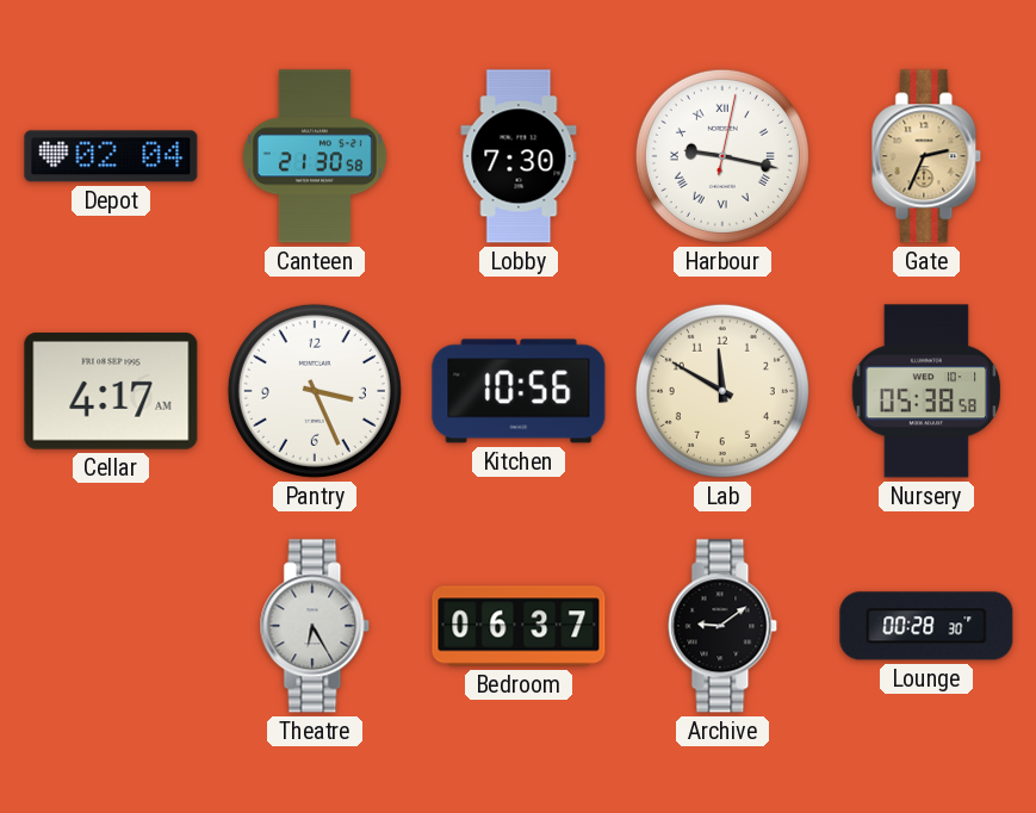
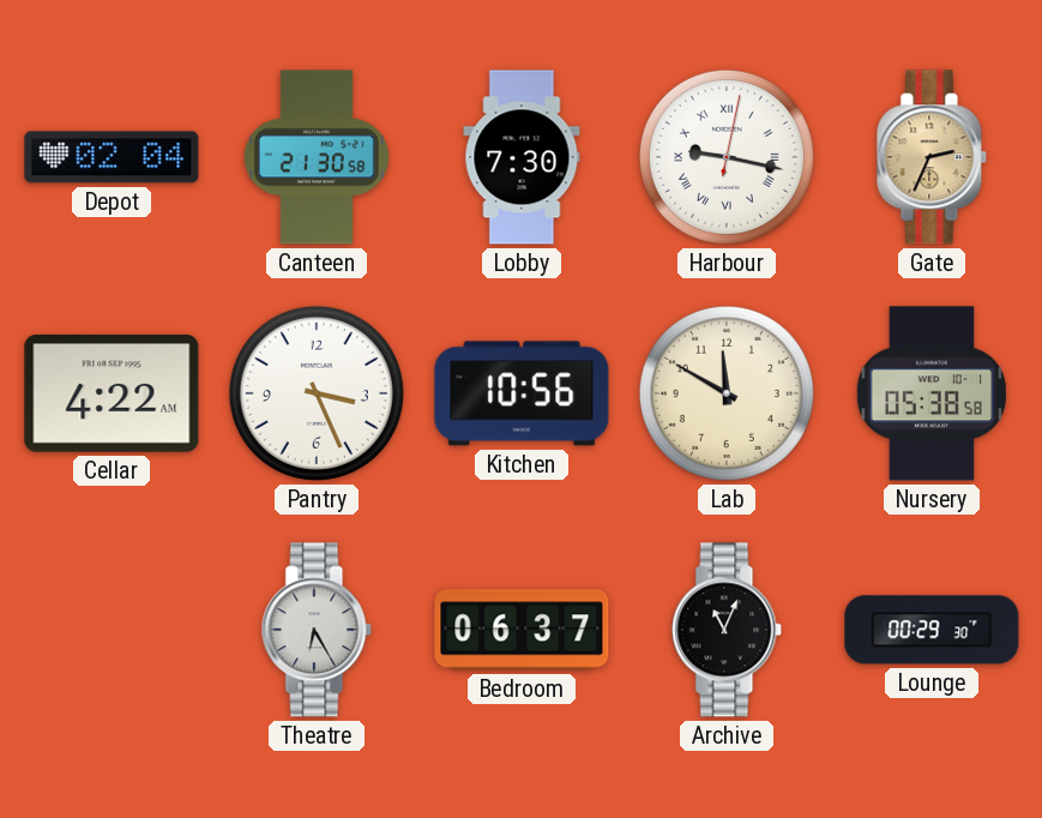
Cellar: 4:17 -> 4:22
Archive: 9:09 -> 11:04
Lounge: 00:28 -> 00:29
